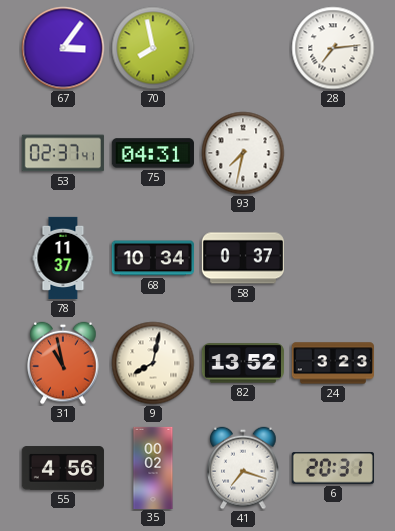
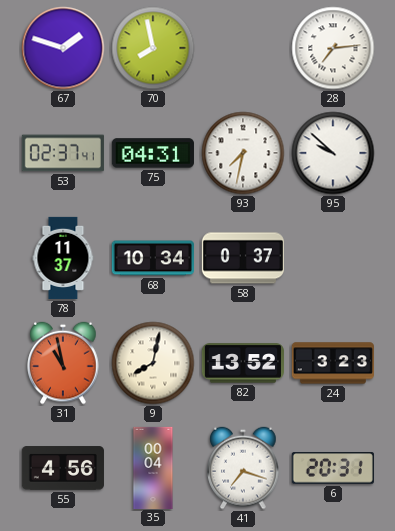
67: 3:06 -> 1:48
95: none -> 9:52
35: 00:02 -> 00:04
